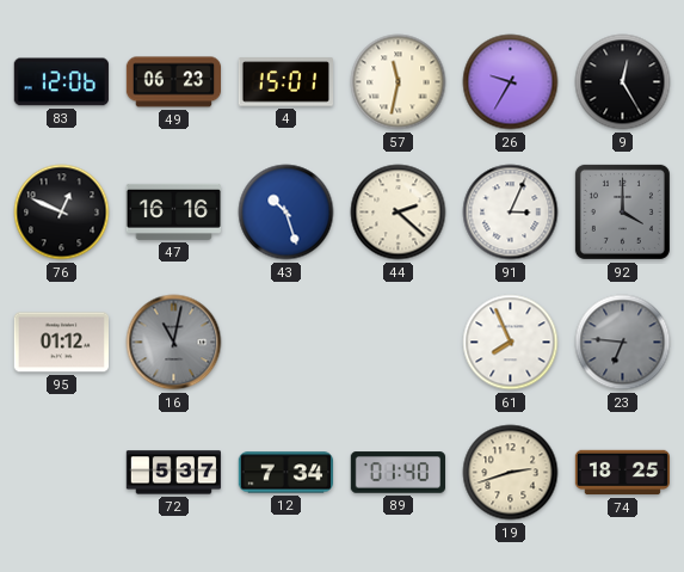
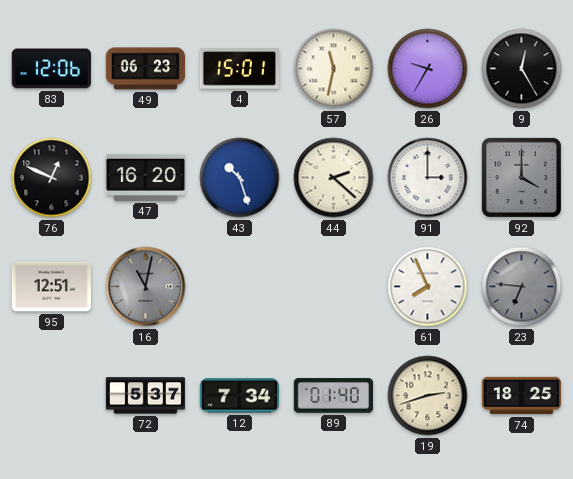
47: 16:16 -> 16:20
91: 3:04 -> 3:00
95: 01:12 -> 12:51
